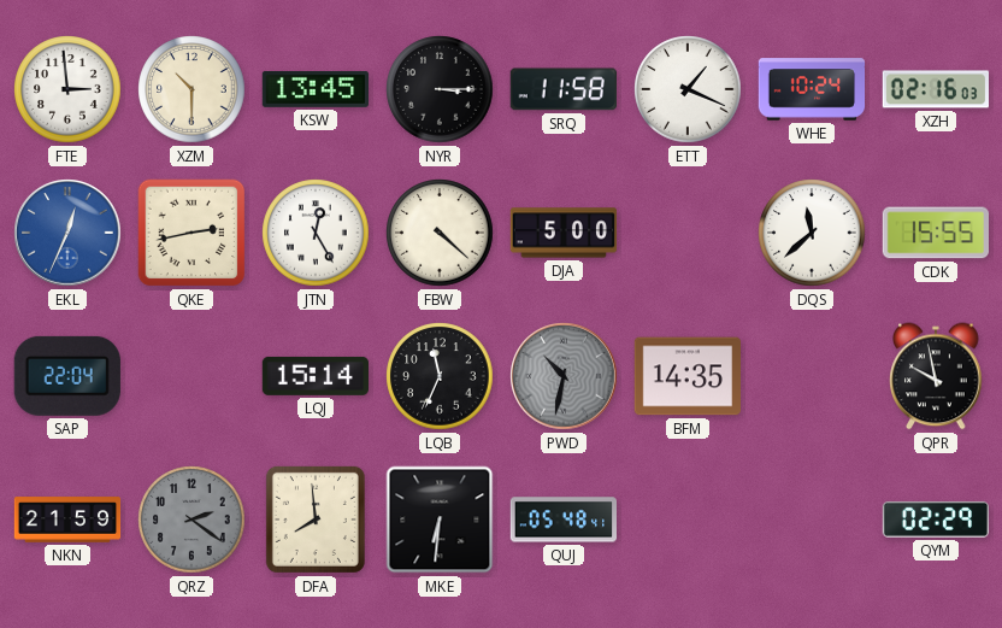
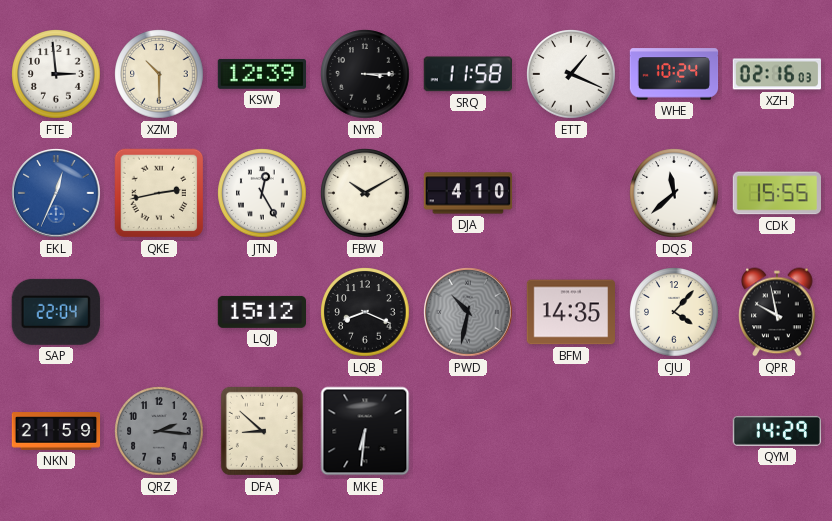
KSW: 13:45 -> 12:39
FBW: 4:22 -> 10:10
DJA: 5:00 -> 4:10
LQJ: 15:14 -> 15:12
LQB: 11:34 -> 8:19
CJU: none -> 4:07
QRZ: 2:21 -> 2:16
DFA: 7:59 -> 8:52
QUJ: 05:48 -> none
QYM: 02:29 -> 14:29
